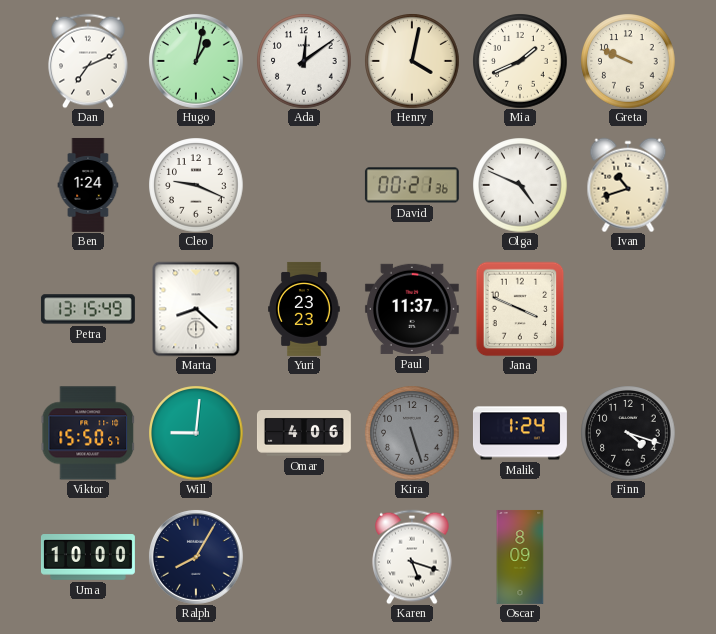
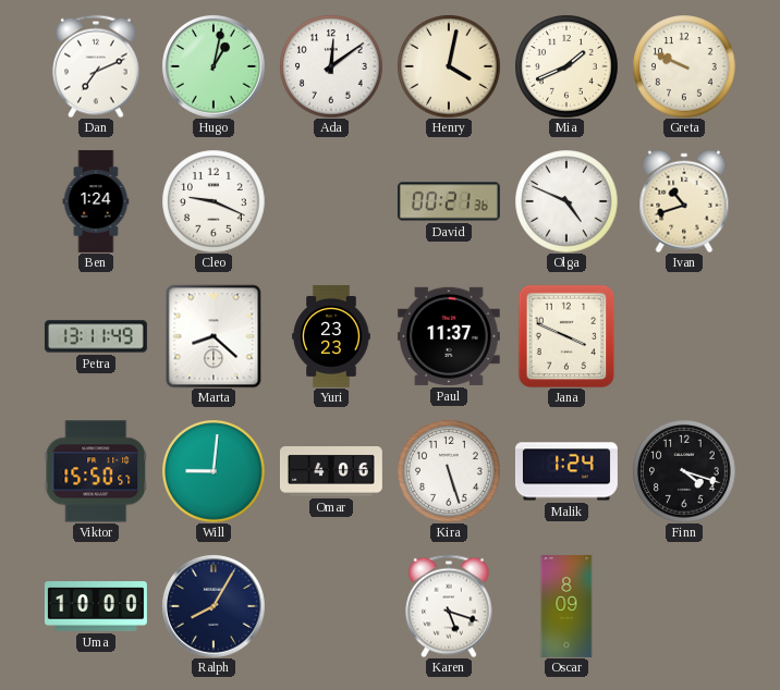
Petra: 13:15 -> 13:11
Kira dial: grey -> white
